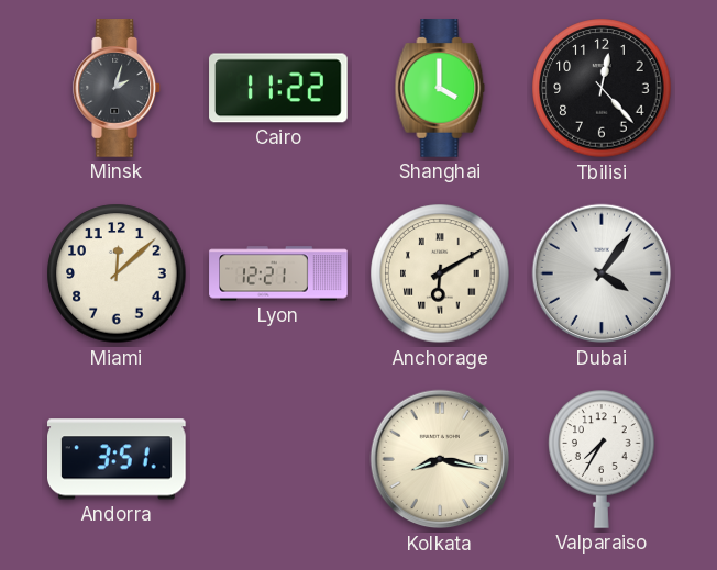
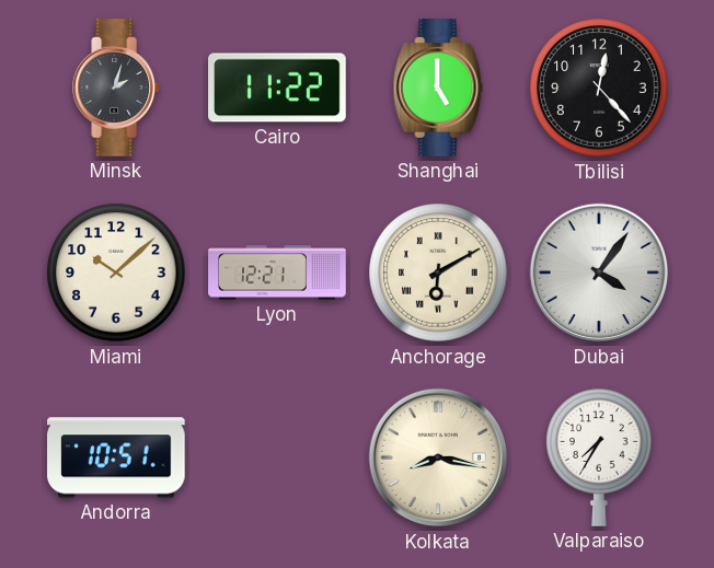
Shanghai: 4:00 -> 5:00
Miami: 12:08 -> 10:08
Andorra: 3:51 -> 10:51
